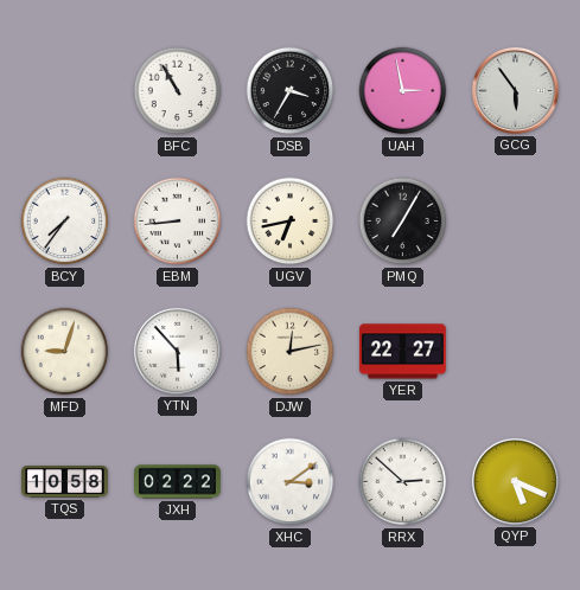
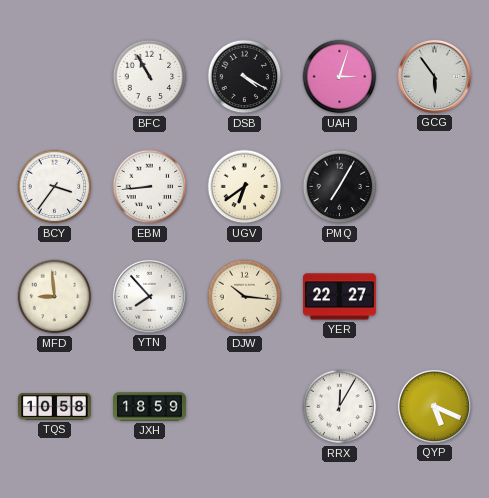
DSB: 3:35 -> 4:20
UAH: 2:58 -> 3:03
BCY: 7:36 -> 3:36
UGV: 6:43 -> 6:39
MFD: 9:03 -> 8:59
YTN: 5:53 -> 7:53
DJW: 12:13 -> 10:16
JXH: 02:22 -> 18:59
XHC: 3:09 -> none
RRX: 2:52 -> 12:05
